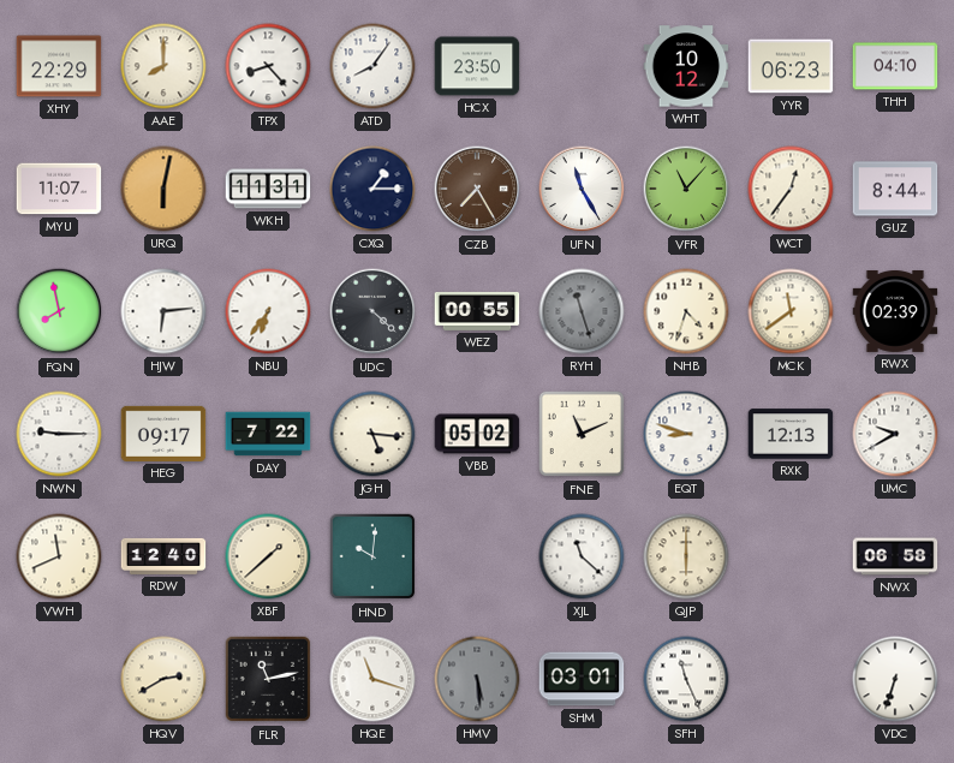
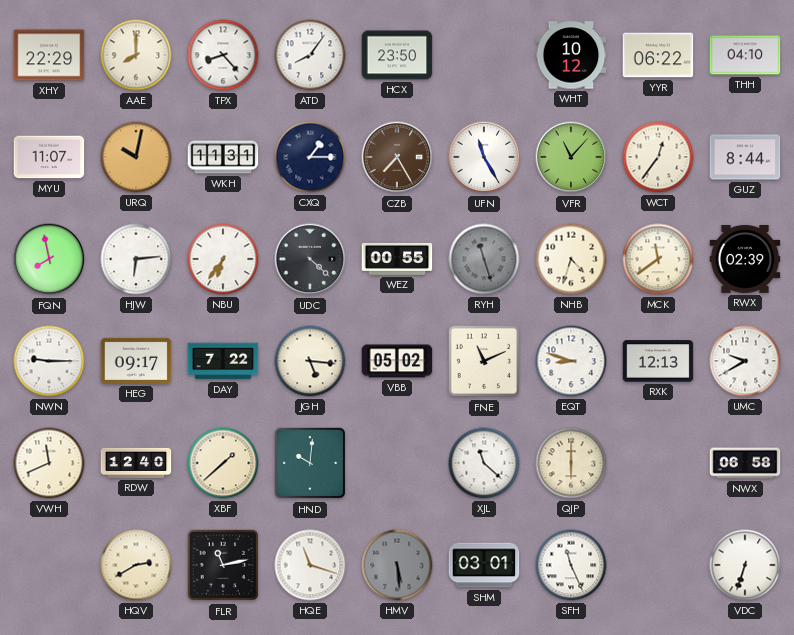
YYR: 06:23 -> 06:22
URQ: 6:02 -> 10:02
